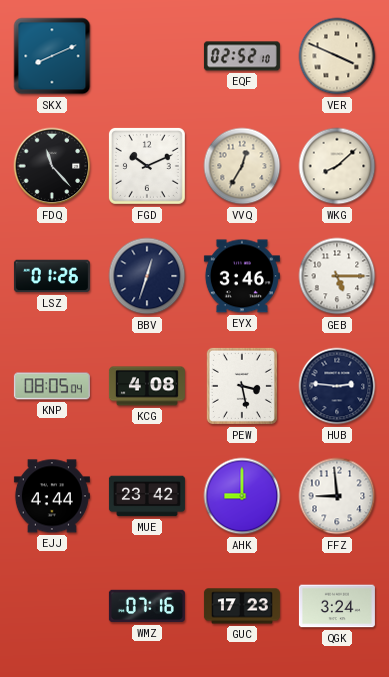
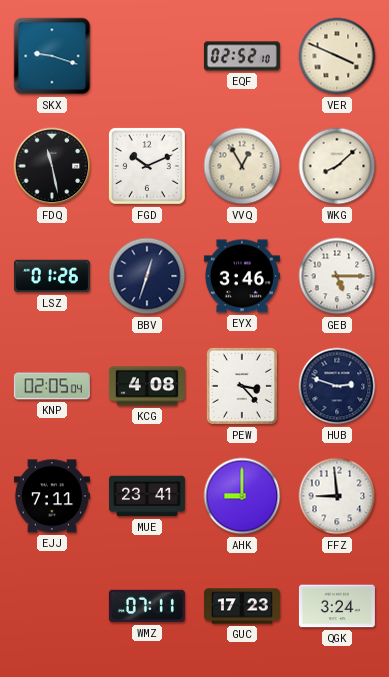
SKX: 8:11 -> 9:18
FDQ: 11:23 -> 11:28
VVQ: 12:35 -> 12:55
KNP: 08:05 -> 02:05
PEW: 3:28 -> 3:23
HUB: 2:46 -> 2:48
EJJ: 4:44 -> 7:11
MUE: 23:42 -> 23:41
WMZ: 07:16 -> 07:11
